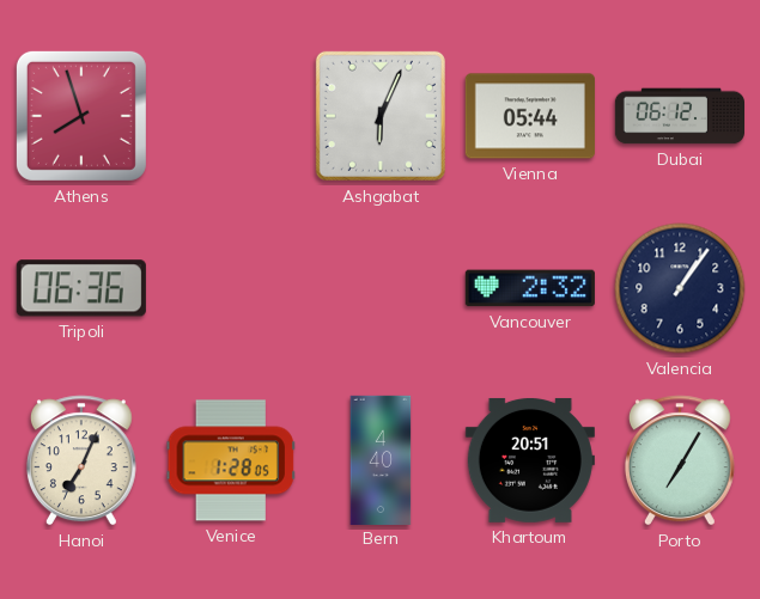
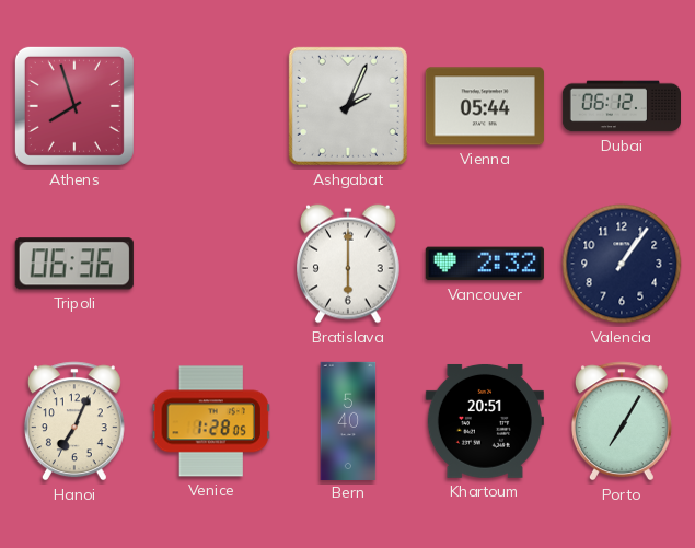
Ashgabat: 6:04 -> 2:04
Bratislava: none -> 6:00
Bern: 4:40 -> 5:40
